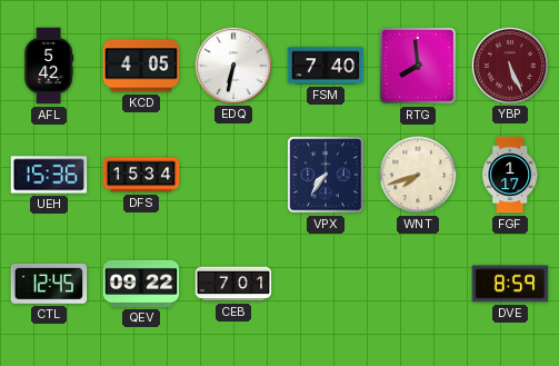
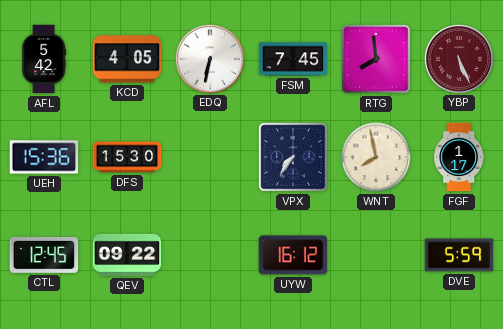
FSM: 7:40 -> 7:45
DFS: 15:34 -> 15:30
WNT: 7:42 -> 7:58
CEB: 7:01 -> none
UYW: none -> 16:12
DVE: 8:59 -> 5:59
